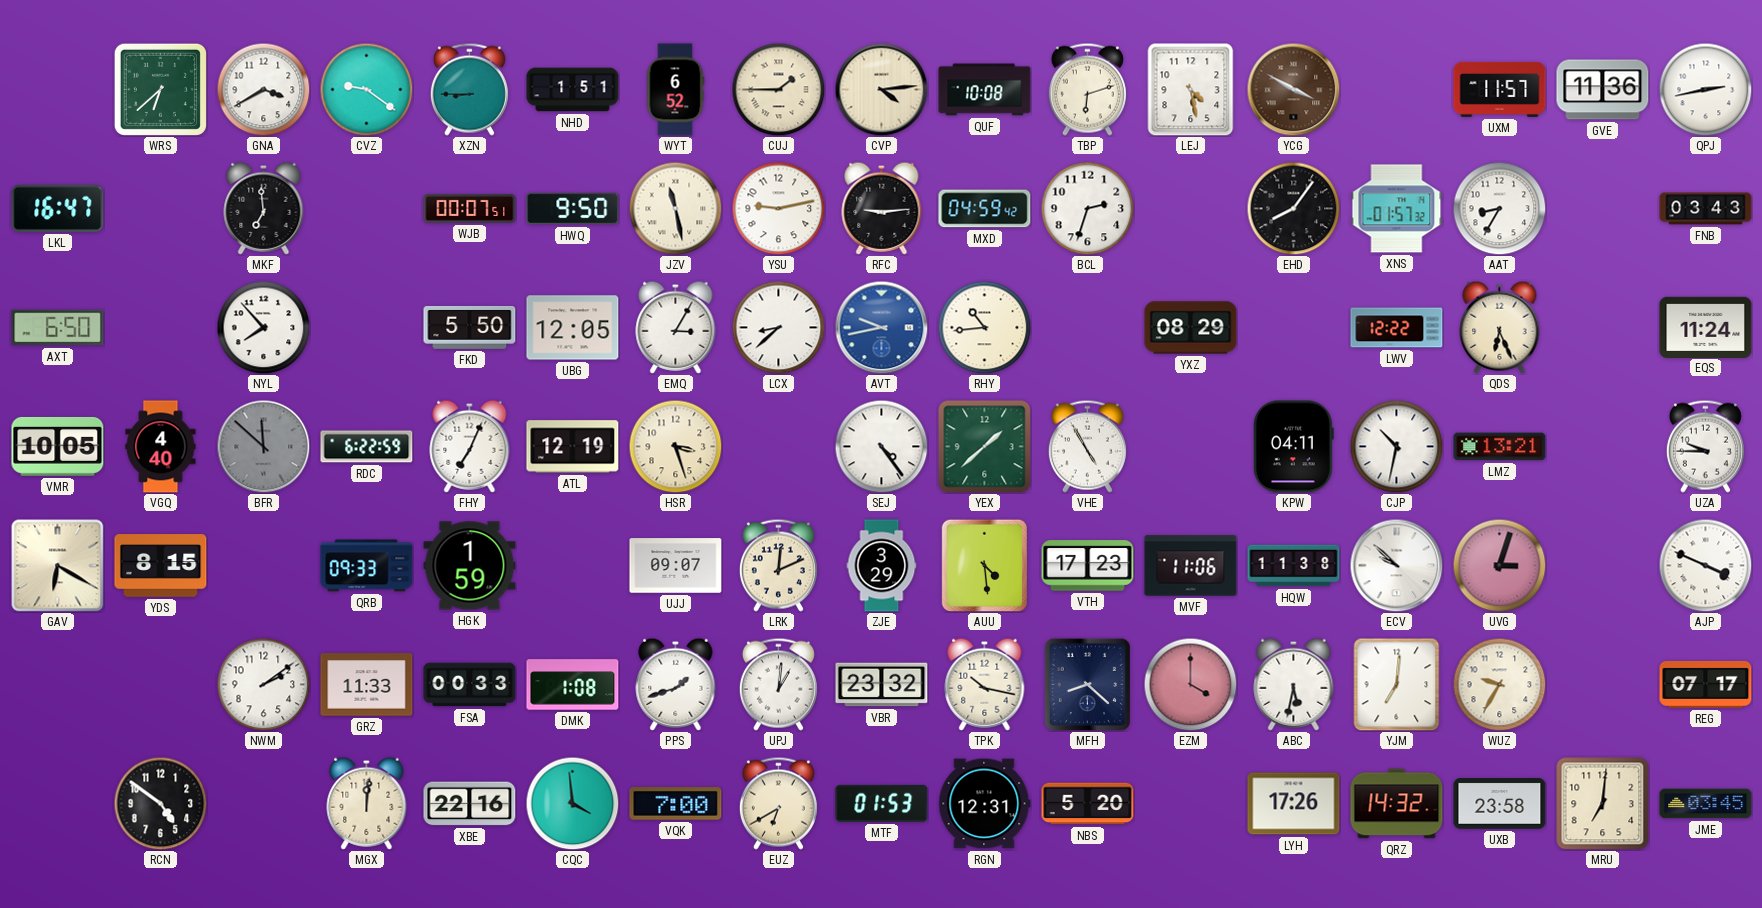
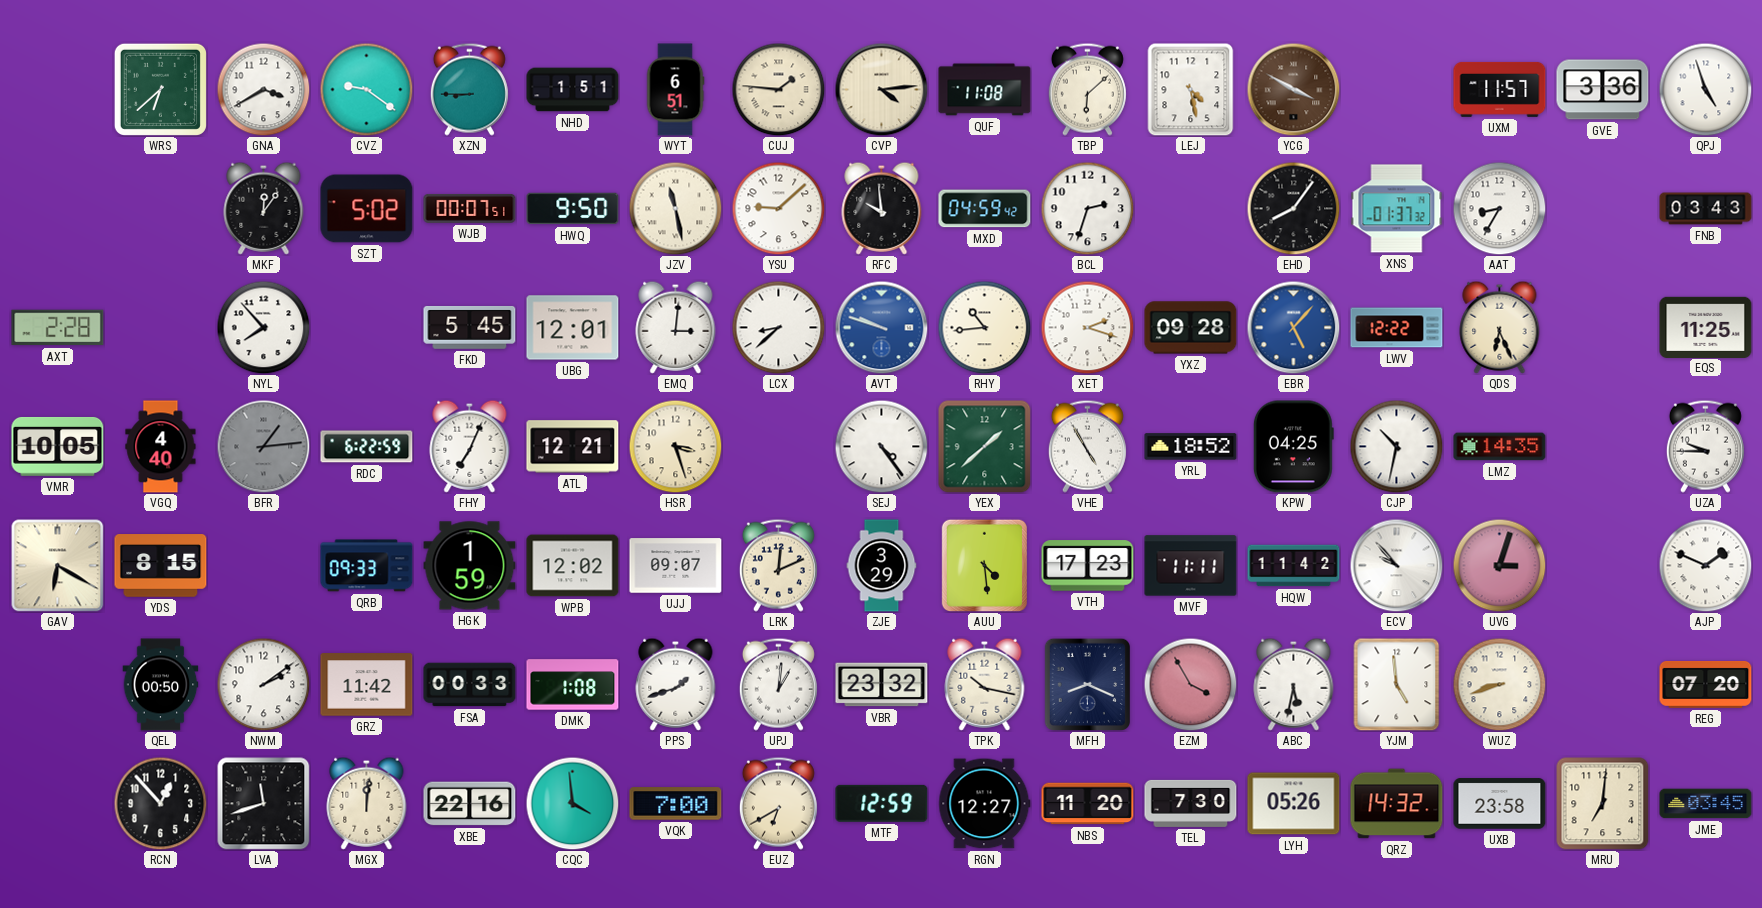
WYT: 6:52 -> 6:51
CUJ: 1:45 -> 1:46
QUF: 10:08 -> 11:08
TBP: 6:12 -> 6:08
GVE: 11:36 -> 3:36
QPJ: 2:43 -> 4:57
LKL: 16:47 -> none
MKF: 6:59 -> 12:06
SZT: none -> 5:02
YSU: 9:13 -> 9:08
RFC: 9:14 -> 9:59
XNS: 01:57 -> 01:37
AXT: 6:50 -> 2:28
FKD: 5:50 -> 5:45
UBG: 12:05 -> 12:01
EMQ: 3:05 -> 3:01
AVT: 9:43 -> 9:48
XET: none -> 2:18
YXZ: 08:29 -> 09:28
EBR: none -> 5:07
EQS: 11:24 -> 11:25
BFR: 11:52 -> 1:14
ATL: 12:19 -> 12:21
YRL: none -> 18:52
KPW: 04:11 -> 04:25
LMZ: 13:21 -> 14:35
WPB: none -> 12:02
MVF: 11:06 -> 11:11
HQW: 11:38 -> 11:42
ECV: 9:52 -> 9:53
AJP: 3:49 -> 1:49
QEL: none -> 00:50
GRZ: 11:33 -> 11:42
MFH: 8:22 -> 8:19
EZM: 4:00 -> 3:55
YJM: 7:01 -> 4:59
WUZ: 9:35 -> 8:42
REG: 07:17 -> 07:20
RCN: 4:51 -> 12:53
LVA: none -> 11:42
MTF: 01:53 -> 12:59
RGN: 12:31 -> 12:27
NBS: 5:20 -> 11:20
TEL: none -> 7:30
LYH: 17:26 -> 05:26
